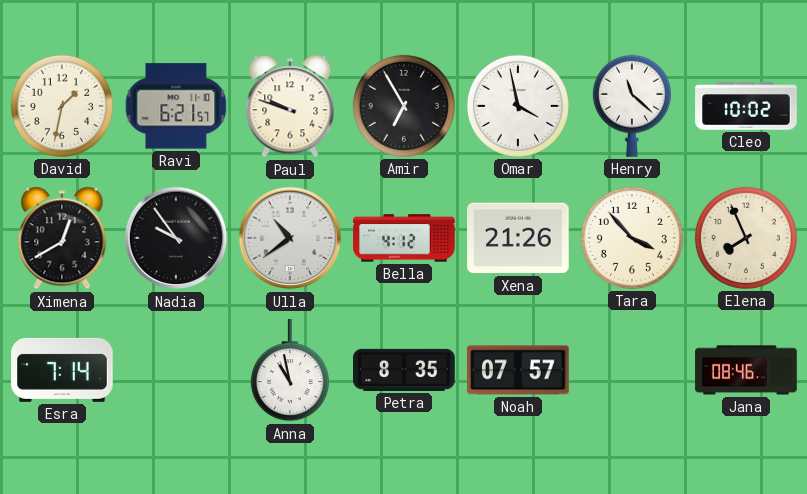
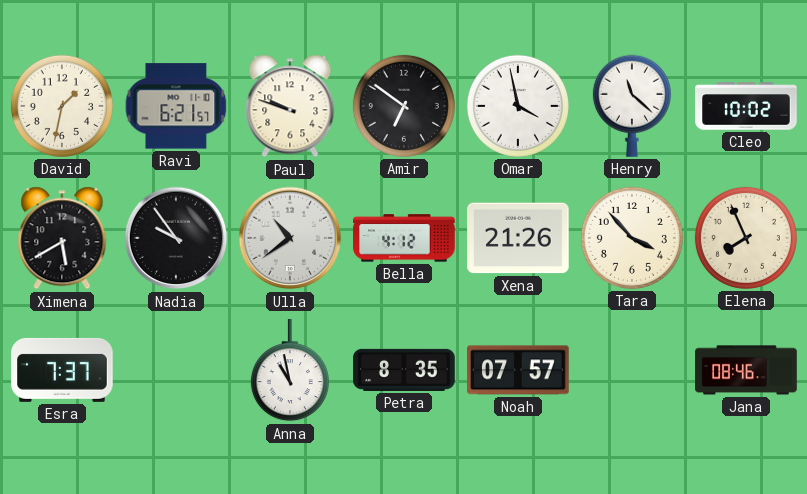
Amir: 6:55 -> 6:51
Ximena: 12:40 -> 5:40
Esra: 7:14 -> 7:37
